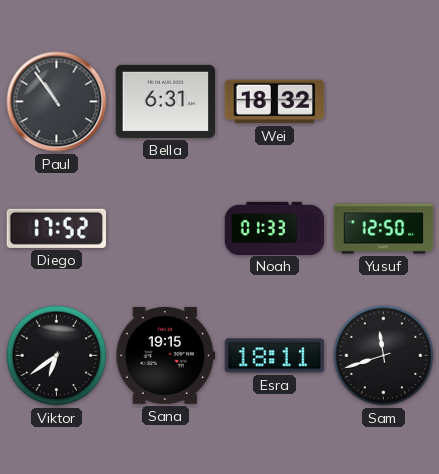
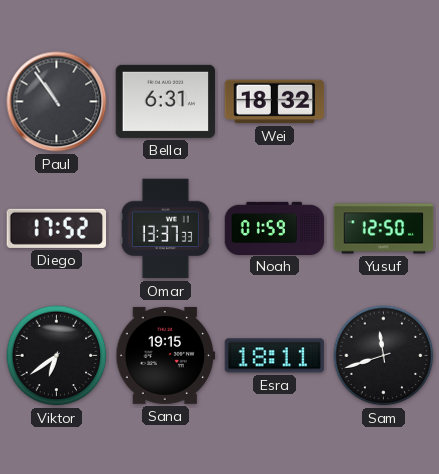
Omar: none -> 13:37
Noah: 01:33 -> 01:59
